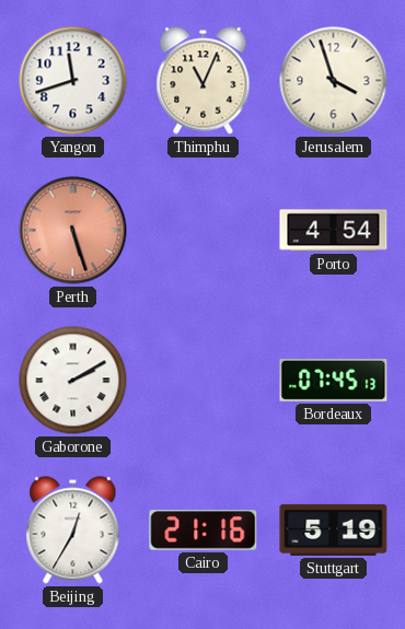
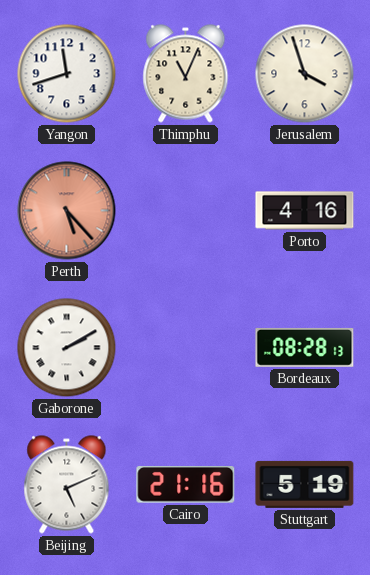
Perth: 5:27 -> 5:23
Porto: 4:54 -> 4:16
Bordeaux: 07:45 -> 08:28
Beijing: 12:35 -> 5:11
